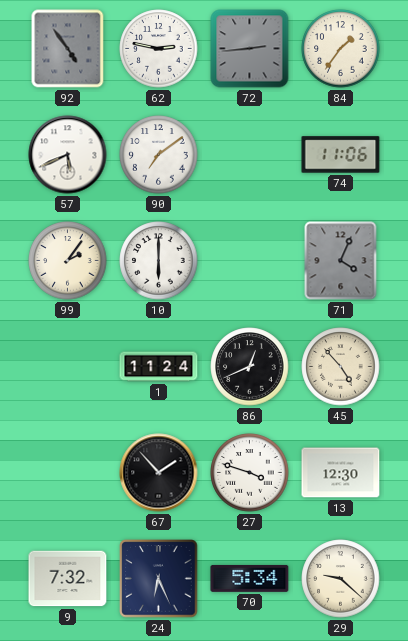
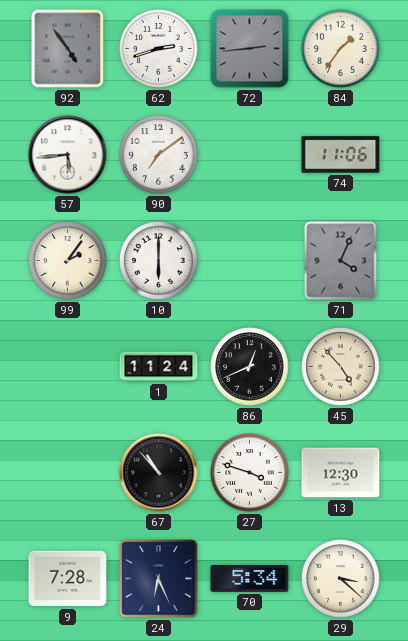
62: 2:47 -> 2:42
57: 5:41 -> 5:44
67: 1:53 -> 10:53
9: 7:32 -> 7:28
29: 9:22 -> 3:22
